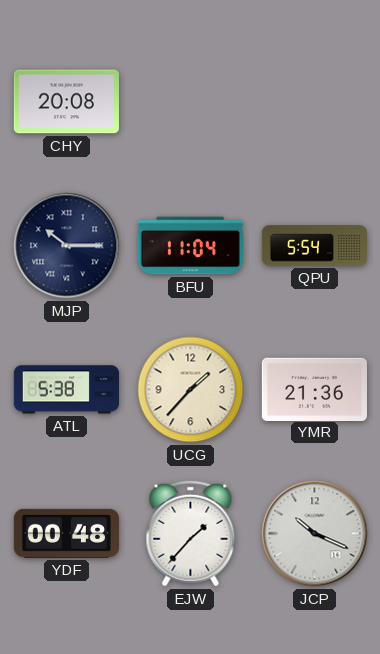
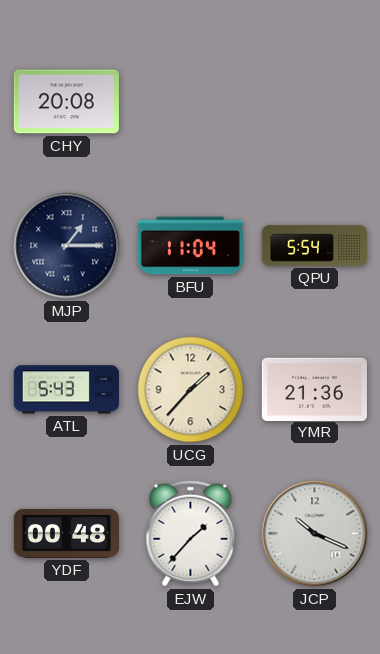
MJP: 10:15 -> 1:15
ATL: 5:38 -> 5:43
